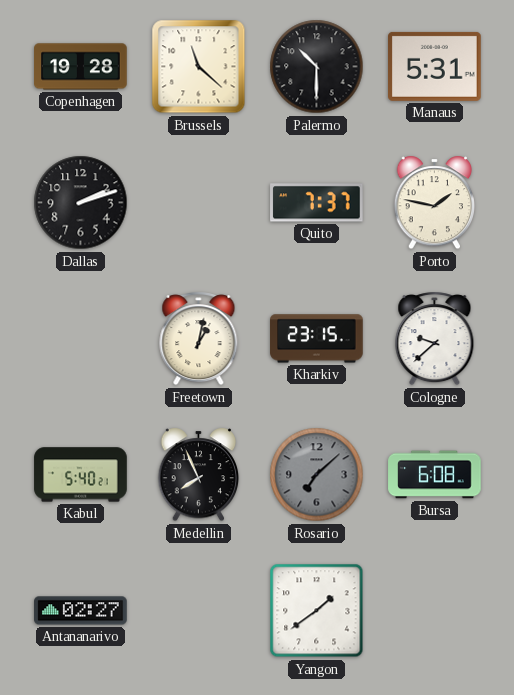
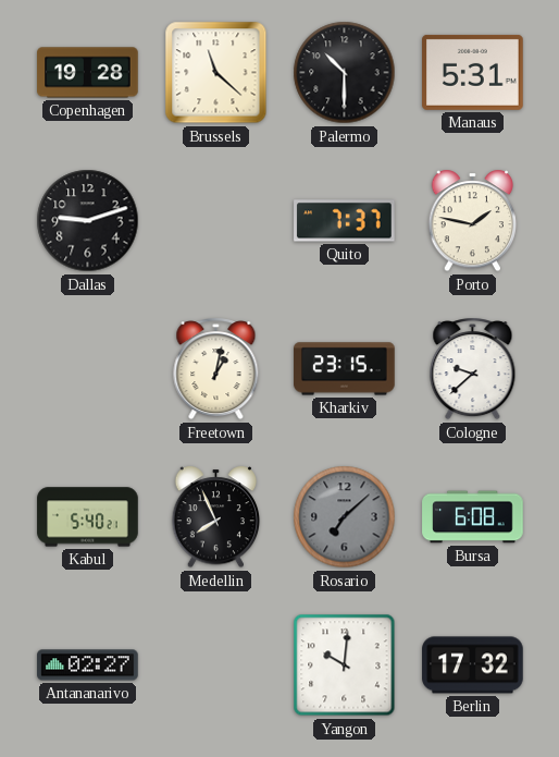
Dallas: 2:12 -> 9:12
Yangon: 1:39 -> 10:01
Berlin: none -> 17:32
